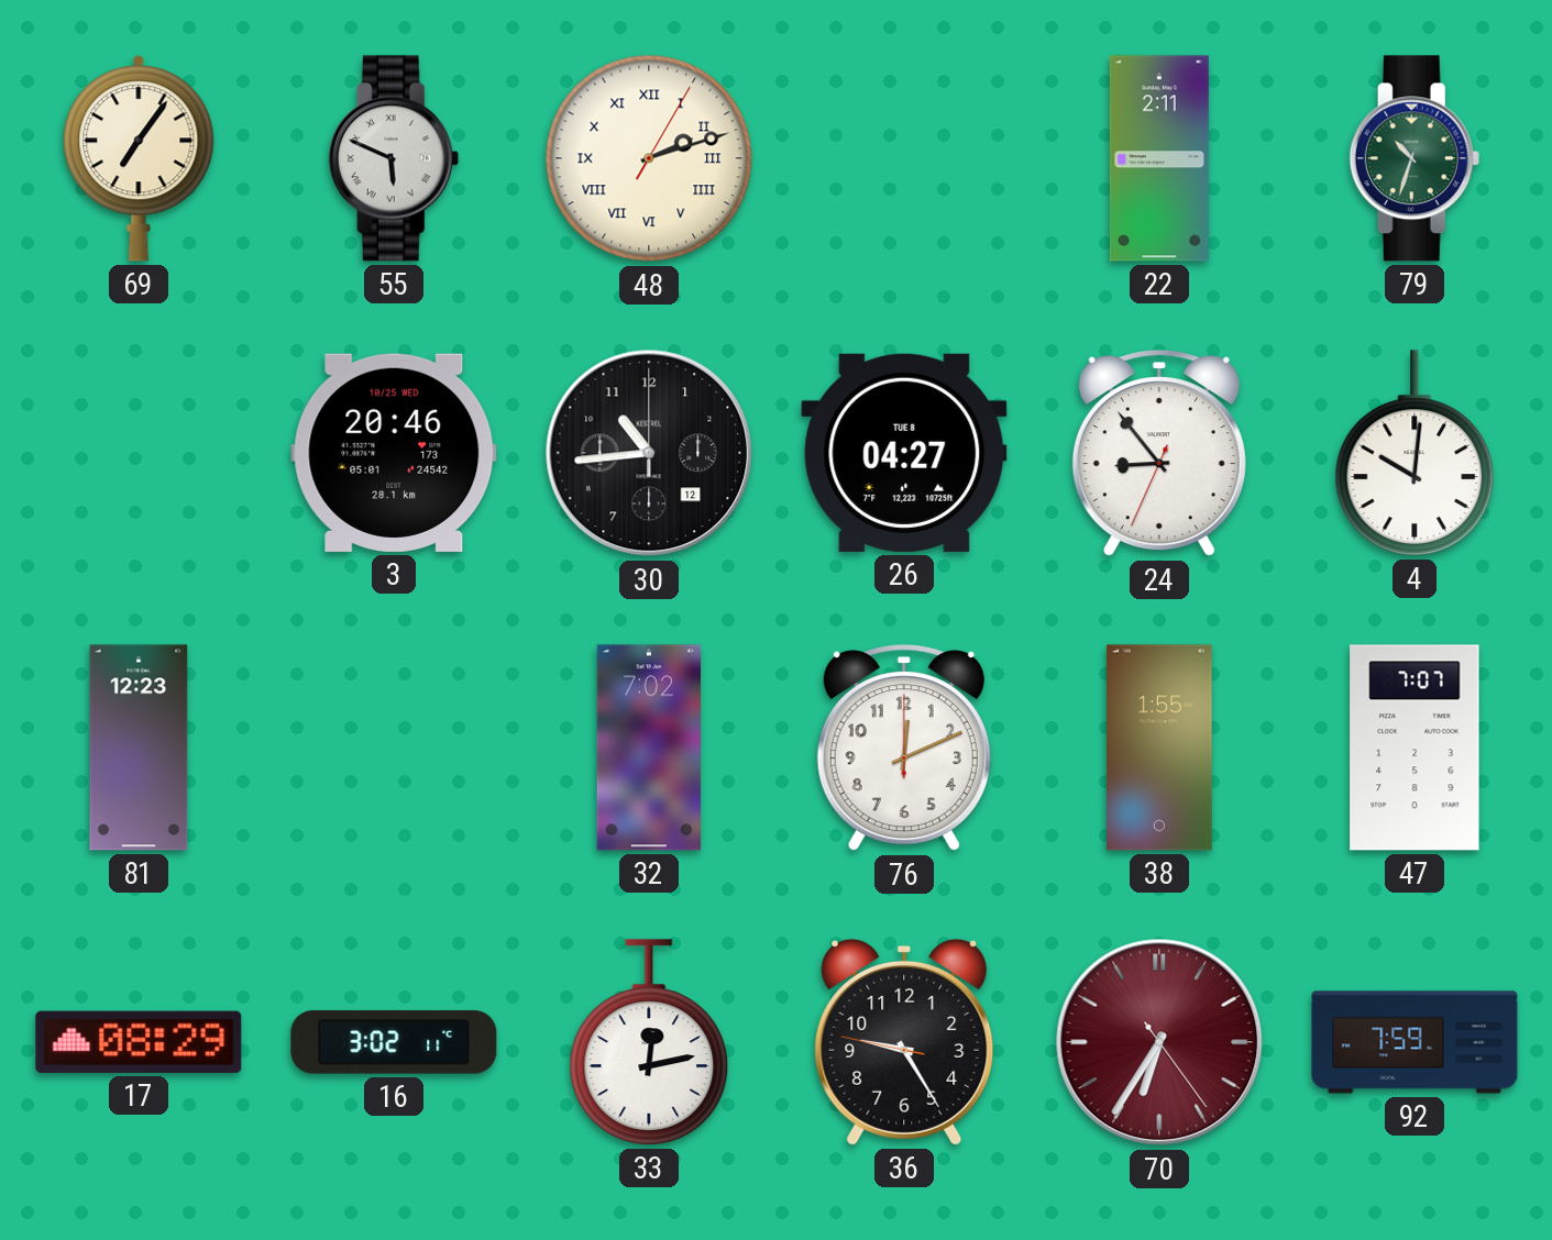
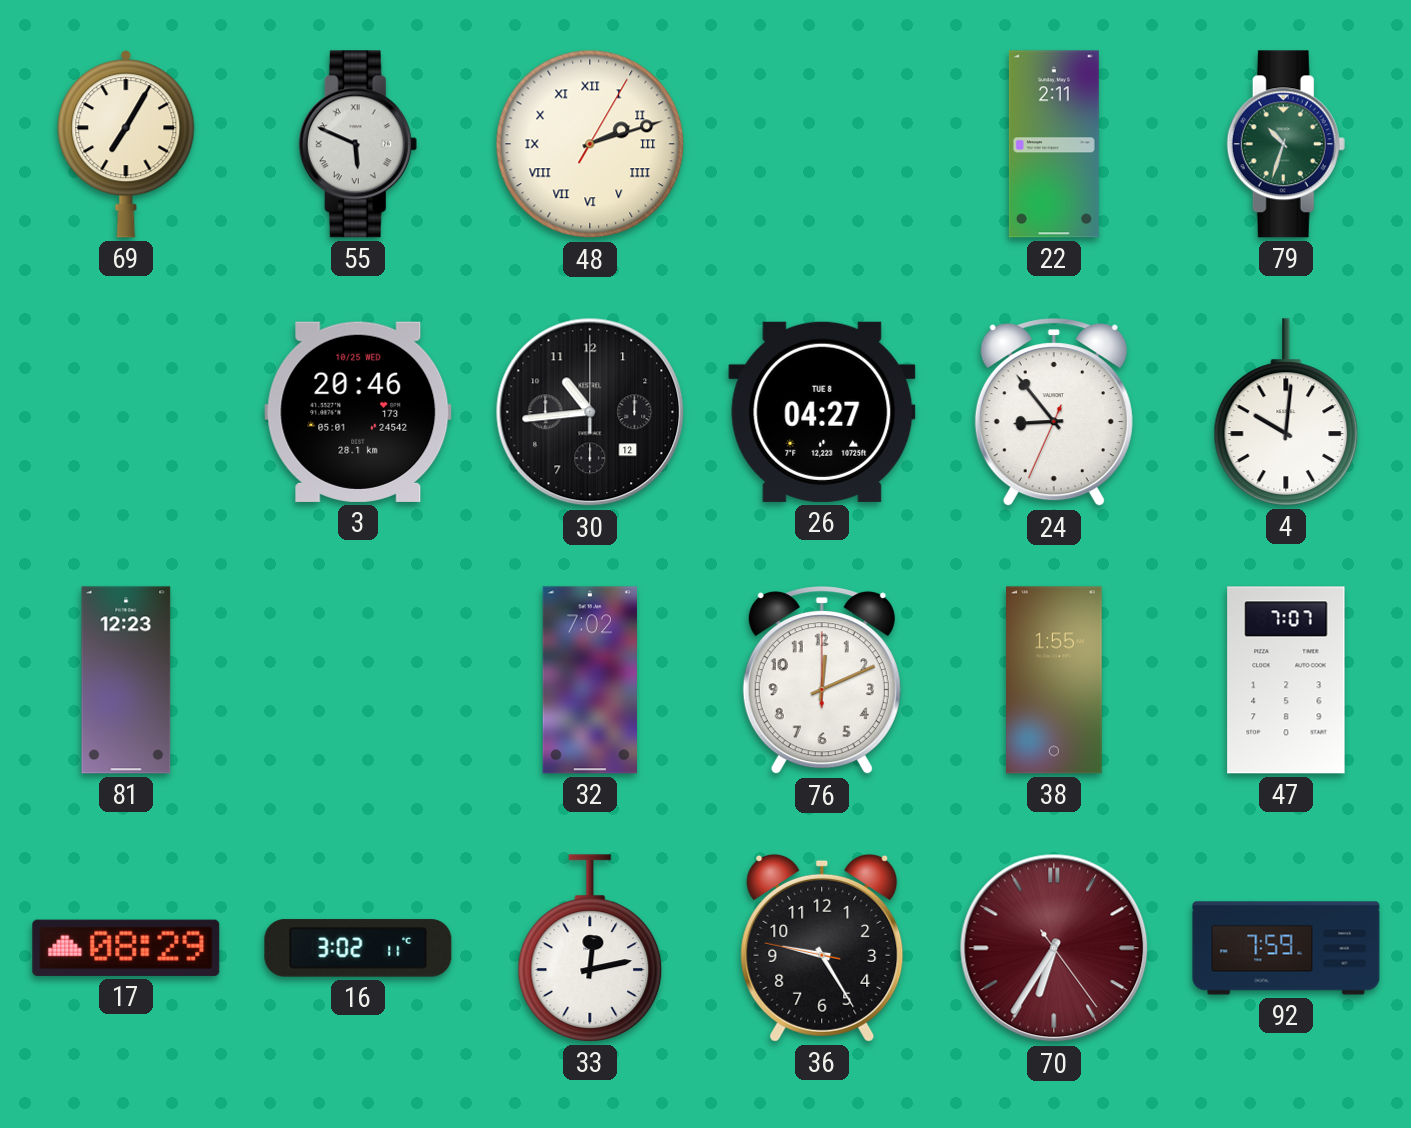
69: 7:06 -> 7:05
